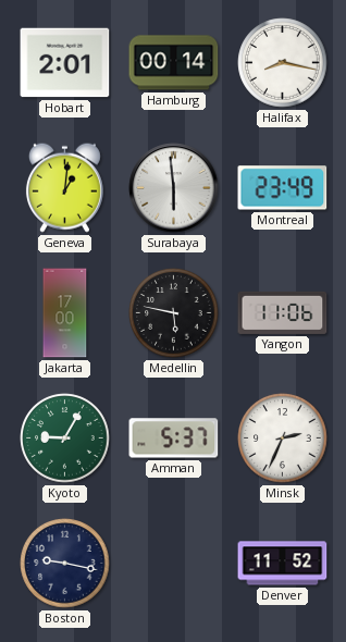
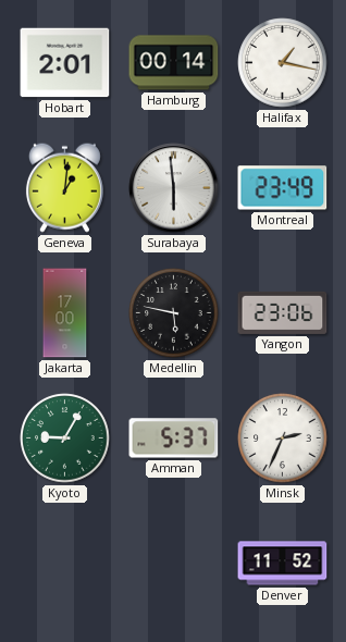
Halifax: 8:17 -> 1:17
Yangon: 11:06 -> 23:06
Boston: 9:17 -> none
